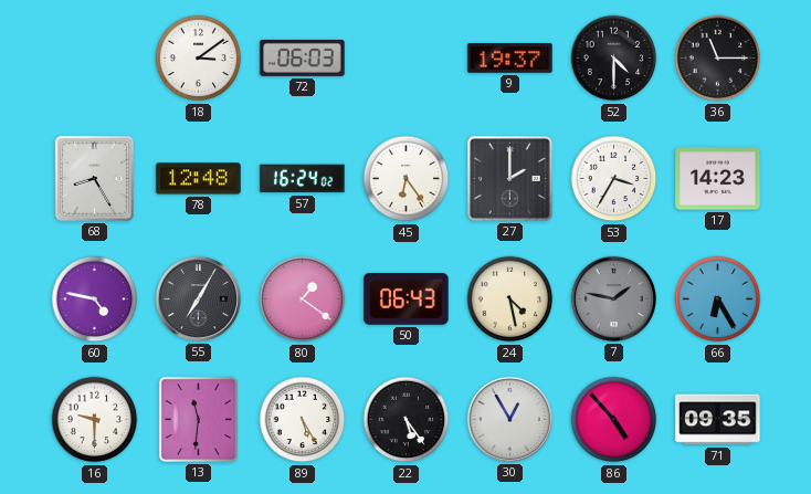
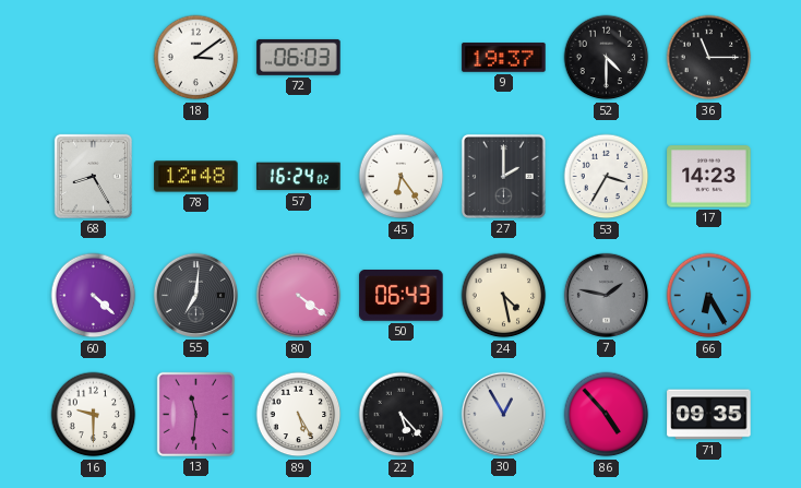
60: 4:47 -> 4:22
55: 7:05 -> 7:01
80: 1:21 -> 4:21
22: 5:24 -> 5:23
